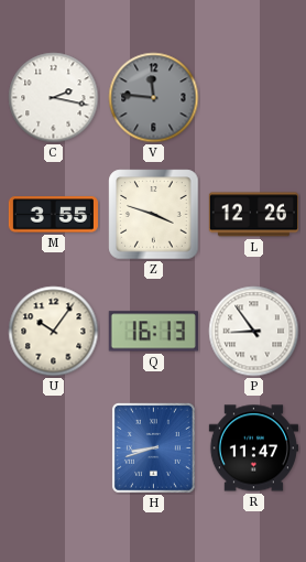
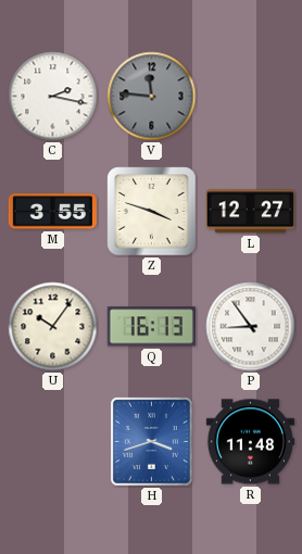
L: 12:26 -> 12:27
H: 8:42 -> 3:42
R: 11:47 -> 11:48
